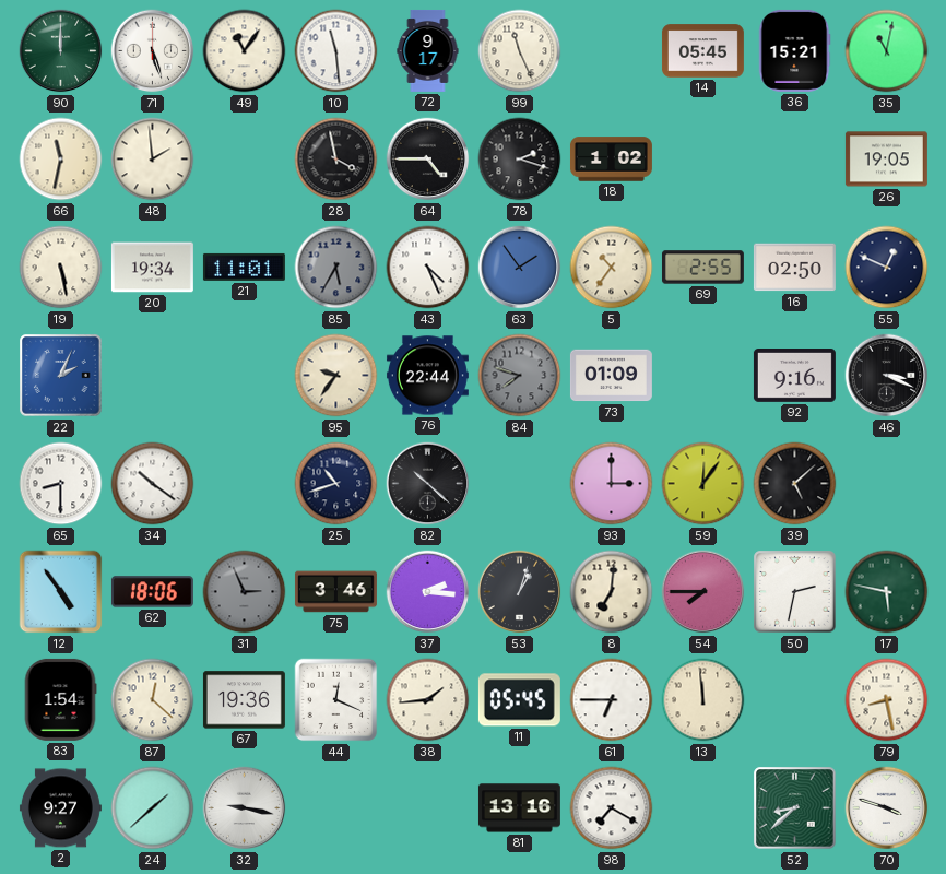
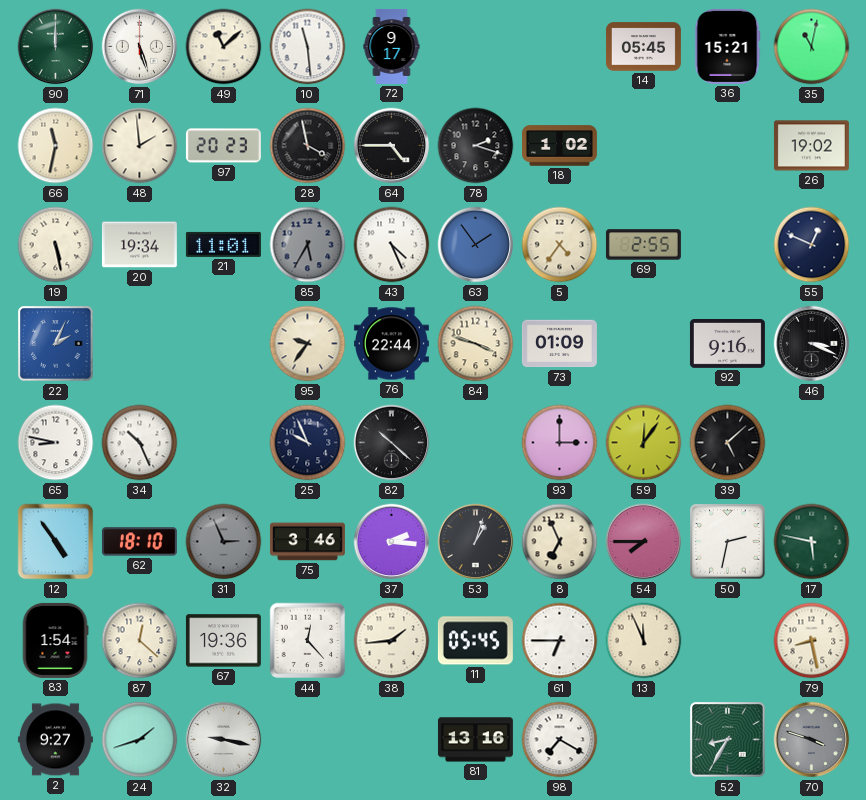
49: 11:06 -> 11:08
99: 11:26 -> none
97: none -> 20:23
26: 19:05 -> 19:02
5: 10:36 -> 4:36
16: 02:50 -> none
84: 7:48 -> 3:48
84 dial: grey -> cream
65: 8:30 -> 8:47
34: 10:21 -> 10:26
25: 10:42 -> 9:56
62: 18:06 -> 18:10
8: 7:01 -> 6:56
44: 12:19 -> 12:23
13: 11:59 -> 11:56
24: 1:38 -> 1:42
52: 8:38 -> 8:35
70 dial: white -> grey
